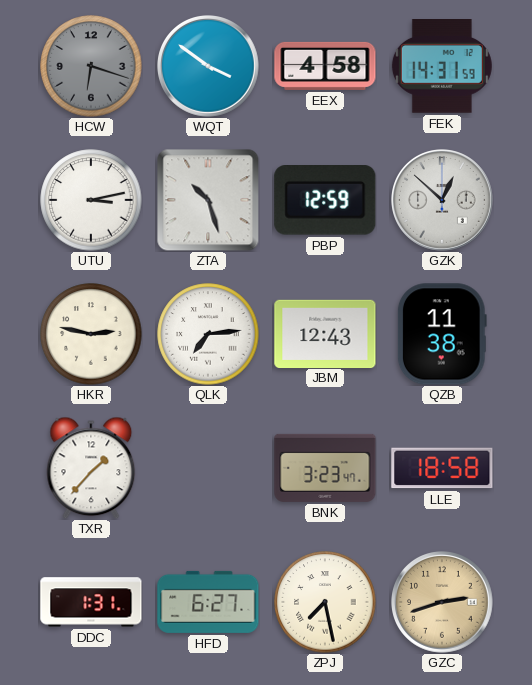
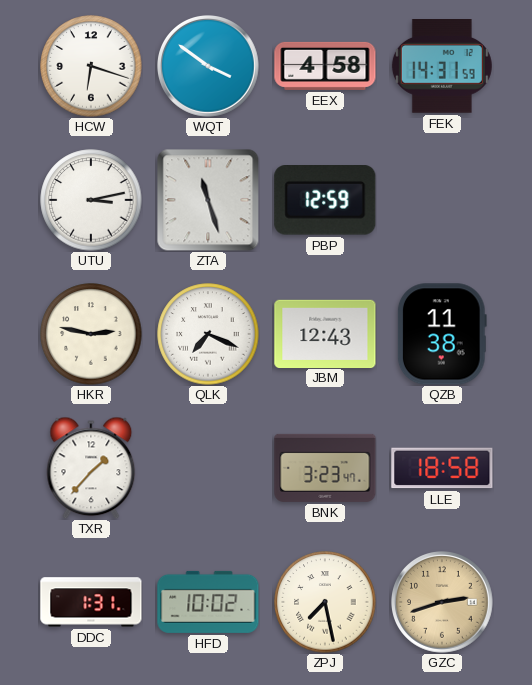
HCW dial: grey -> white
ZTA: 10:27 -> 11:27
GZK: 12:52 -> none
QLK: 7:14 -> 7:19
HFD: 6:27 -> 10:02
